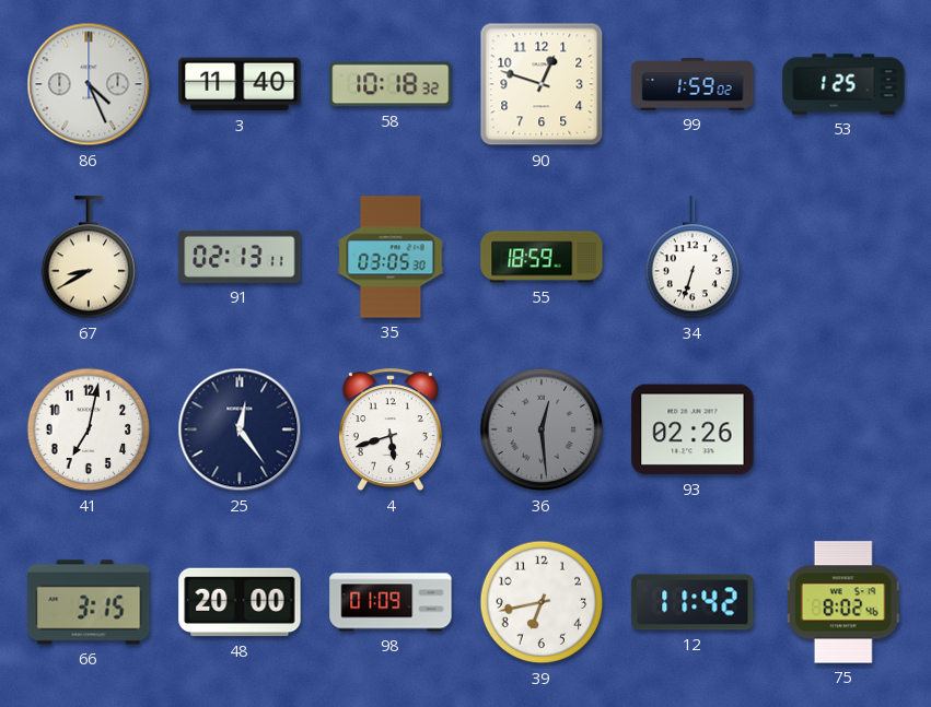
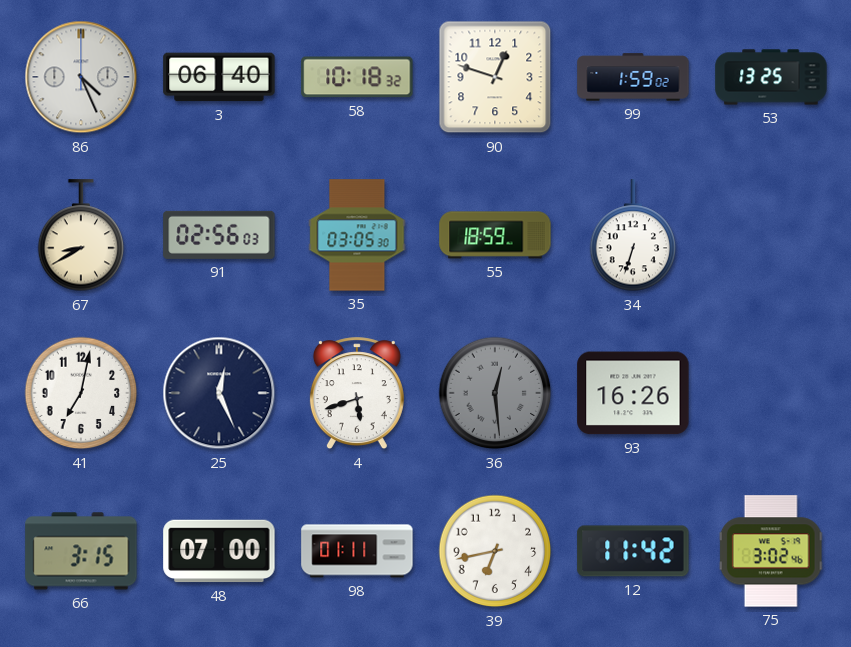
3: 11:40 -> 06:40
53: 1:25 -> 13:25
91: 02:13 -> 02:56
25: 12:24 -> 12:26
93: 02:26 -> 16:26
48: 20:00 -> 07:00
98: 01:09 -> 01:11
75: 8:02 -> 3:02
